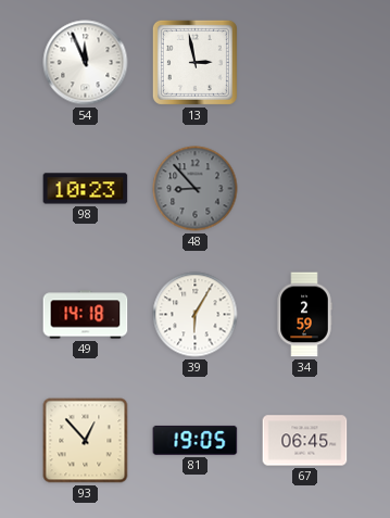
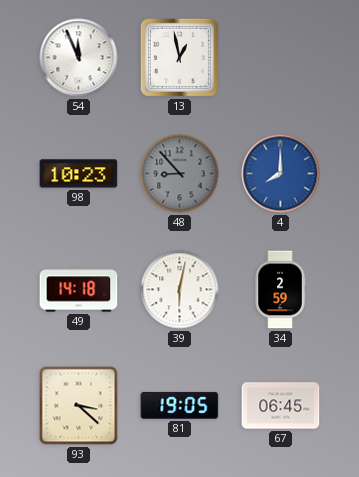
13: 2:58 -> 12:58
4: none -> 8:00
39: 6:05 -> 6:02
93: 12:53 -> 3:22
